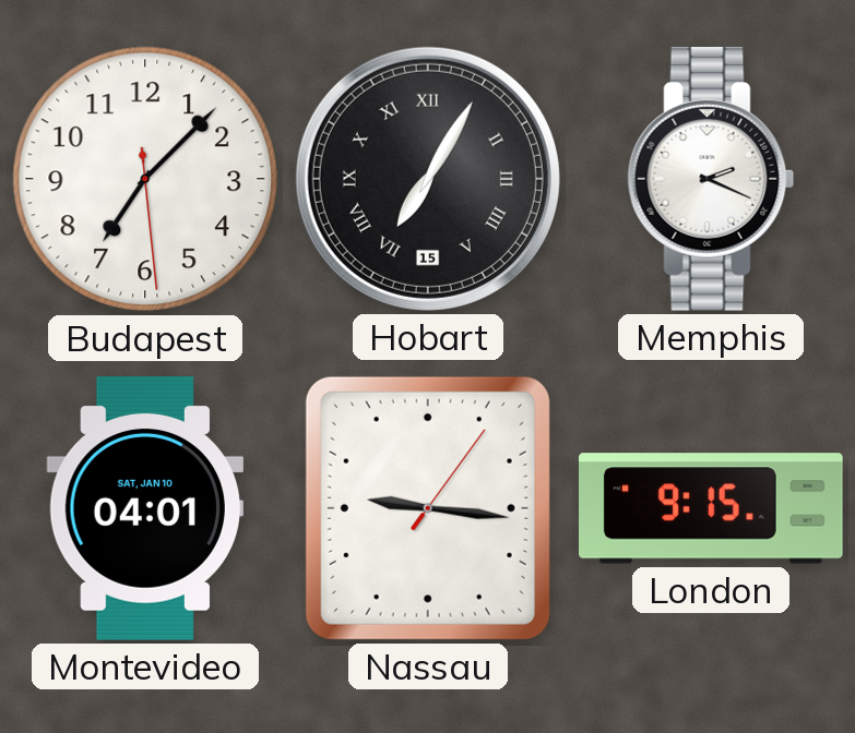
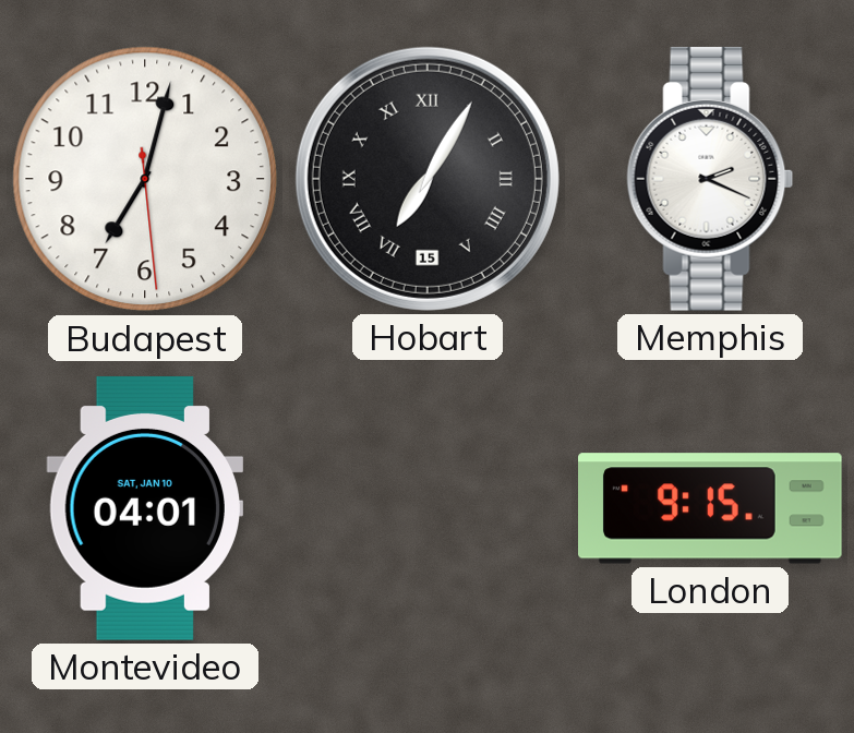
Budapest: 7:07 -> 7:02
Nassau: 9:16 -> none
